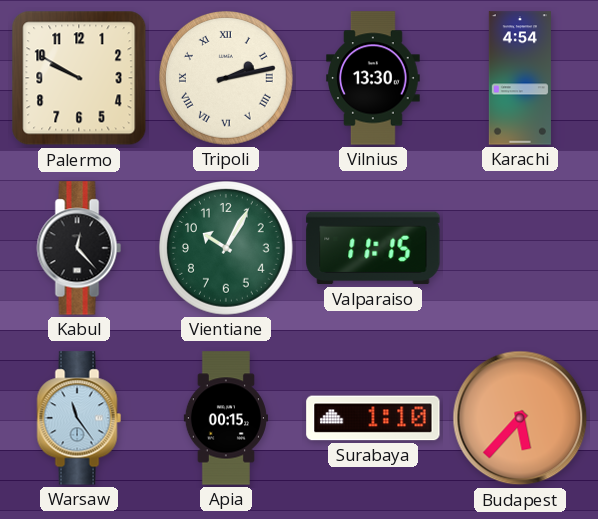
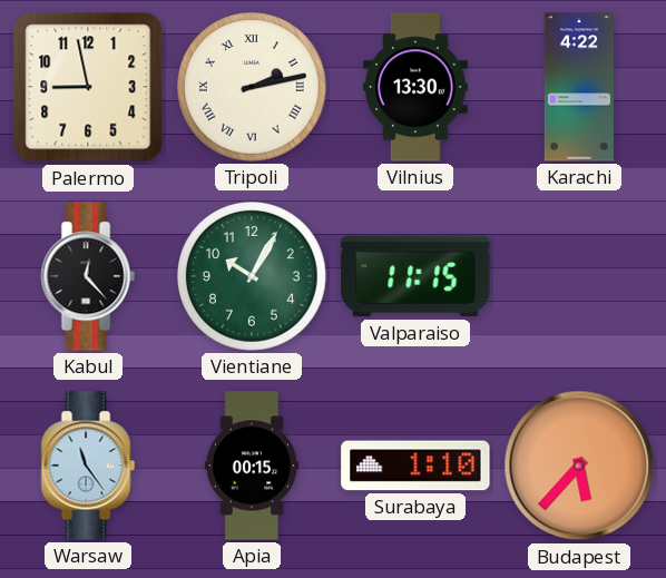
Palermo: 9:50 -> 8:58
Karachi: 4:54 -> 4:22
